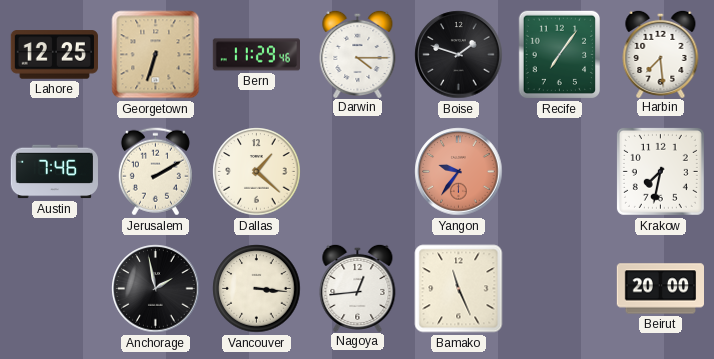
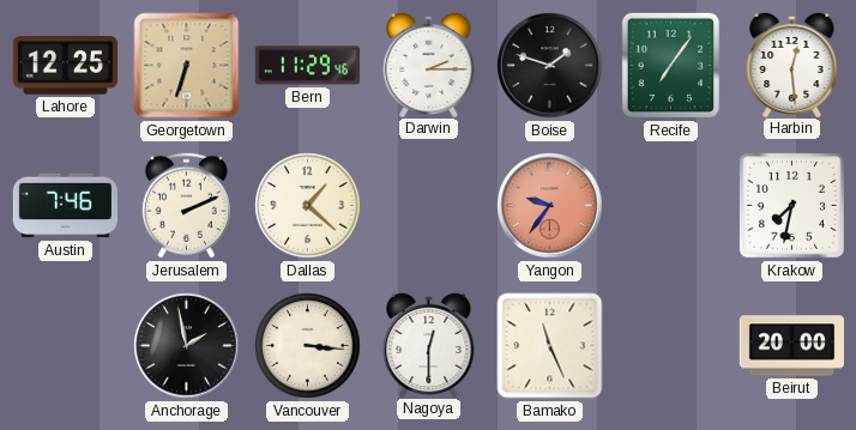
Darwin: 4:15 -> 2:15
Harbin: 7:29 -> 12:29
Jerusalem: 2:10 -> 2:11
Nagoya: 12:44 -> 12:30
